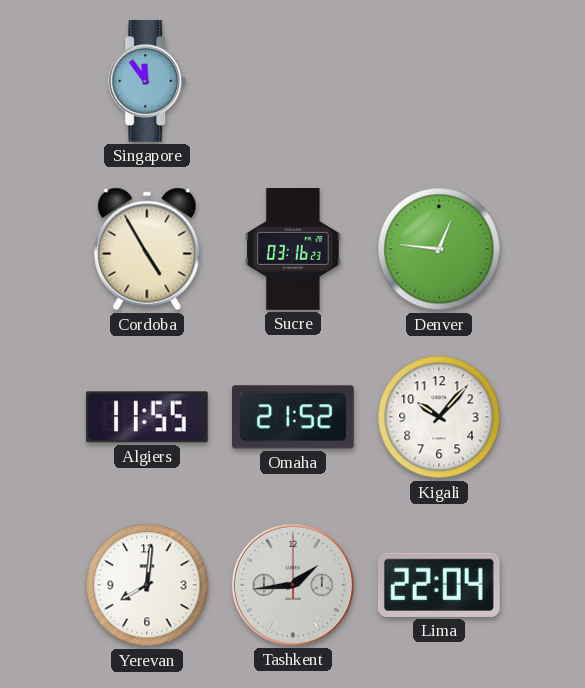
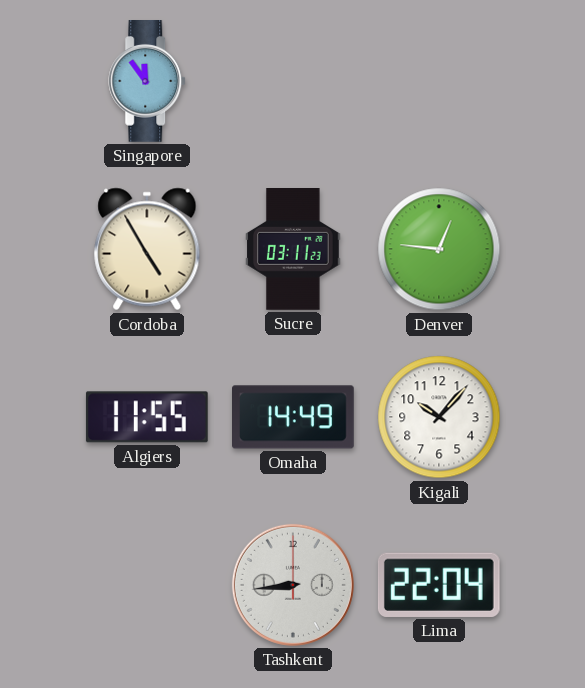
Sucre: 03:16 -> 03:11
Omaha: 21:52 -> 14:49
Yerevan: 8:01 -> none
Tashkent: 1:44 -> 8:44
